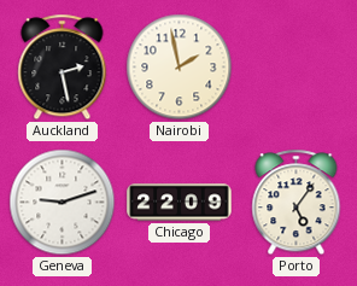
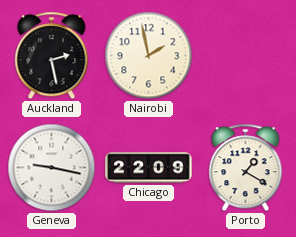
Geneva: 9:12 -> 9:17
Porto: 5:06 -> 1:20
